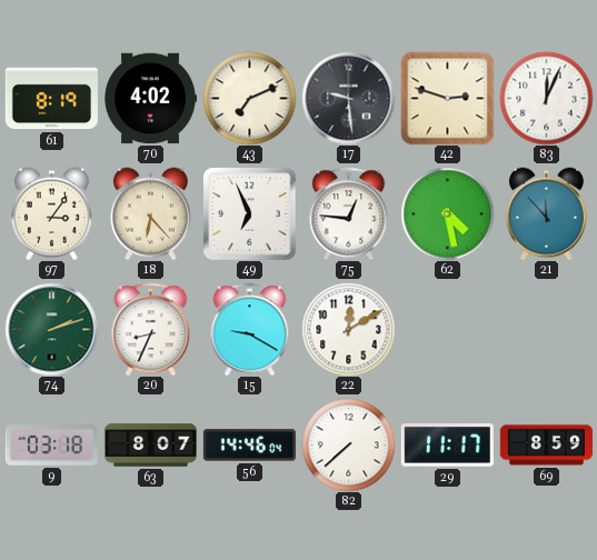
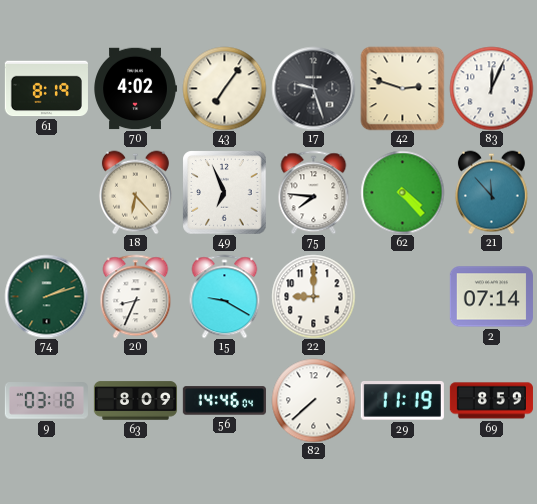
43: 7:11 -> 7:06
17: 9:29 -> 9:27
97: 3:06 -> none
75: 12:46 -> 7:46
62: 4:28 -> 4:23
22: 12:10 -> 9:00
2: none -> 07:14
63: 8:07 -> 8:09
29: 11:17 -> 11:19
